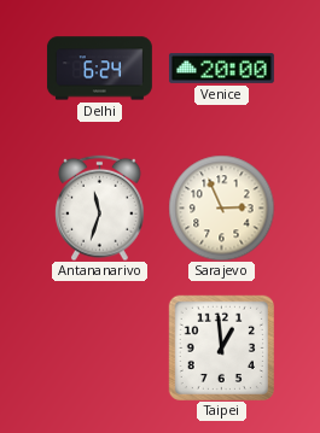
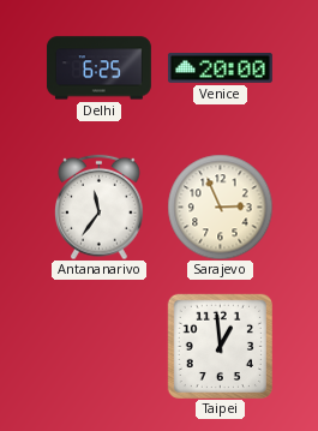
Delhi: 6:24 -> 6:25
Antananarivo: 11:33 -> 11:36
